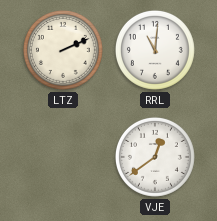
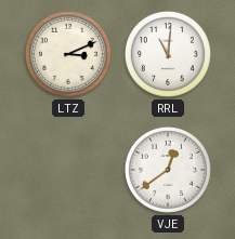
LTZ: 2:11 -> 3:11
